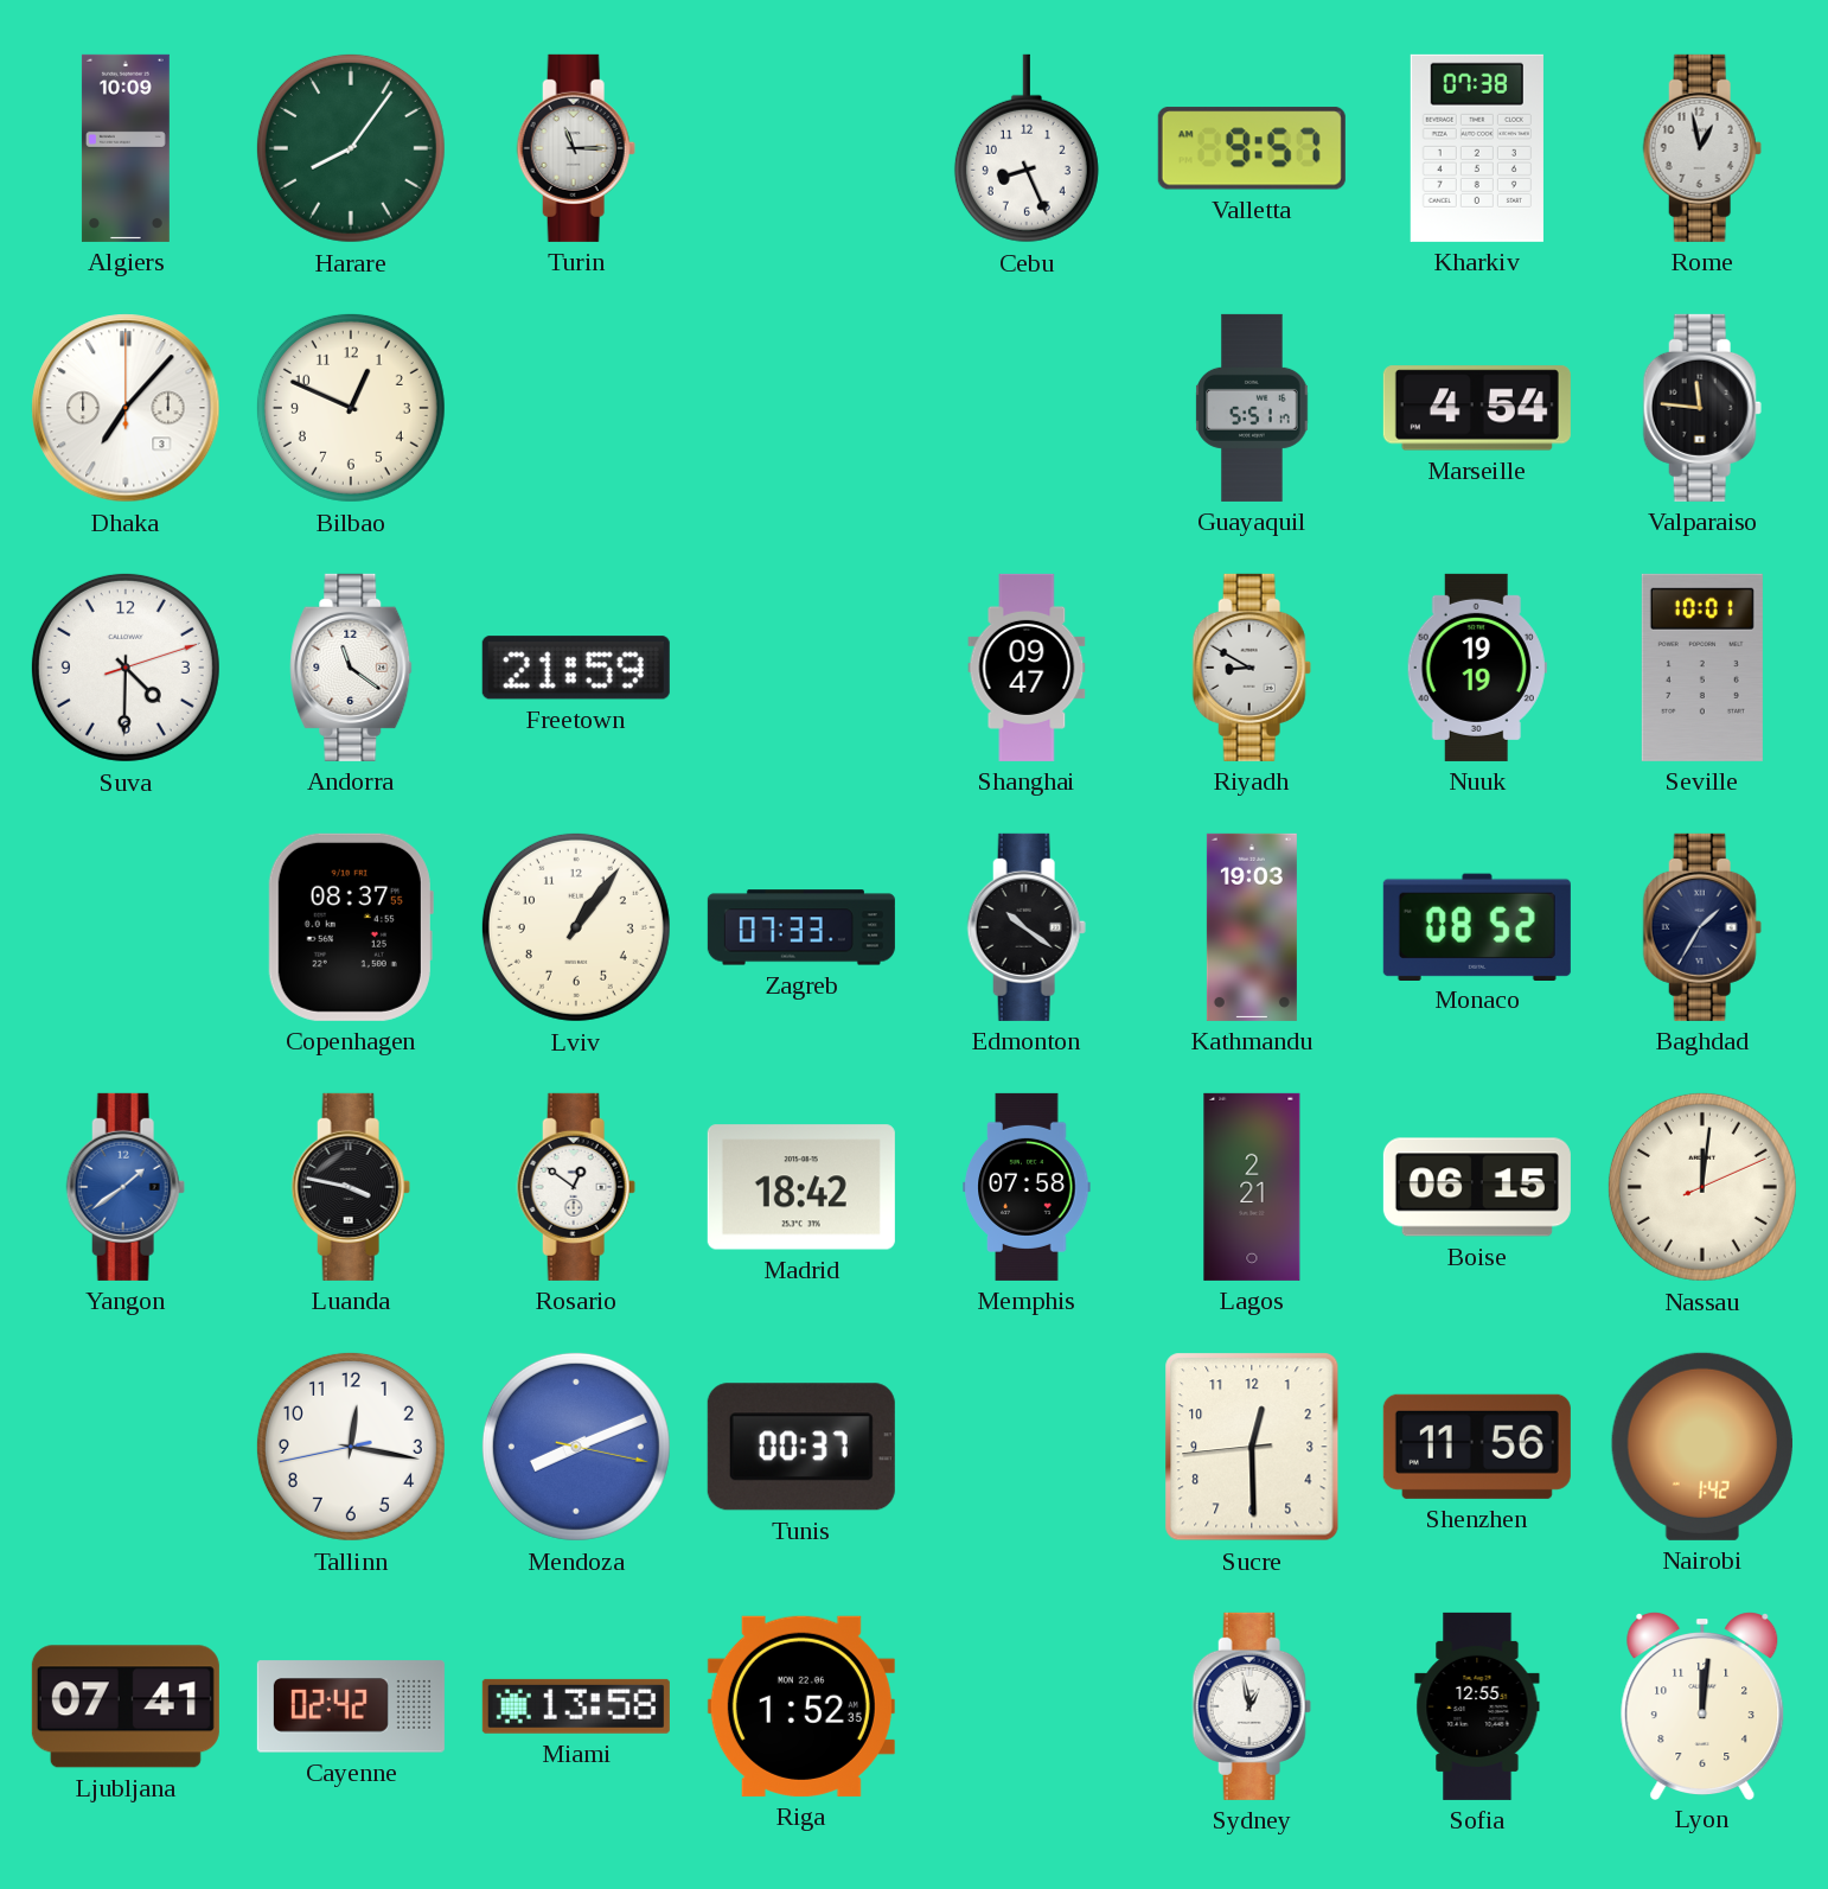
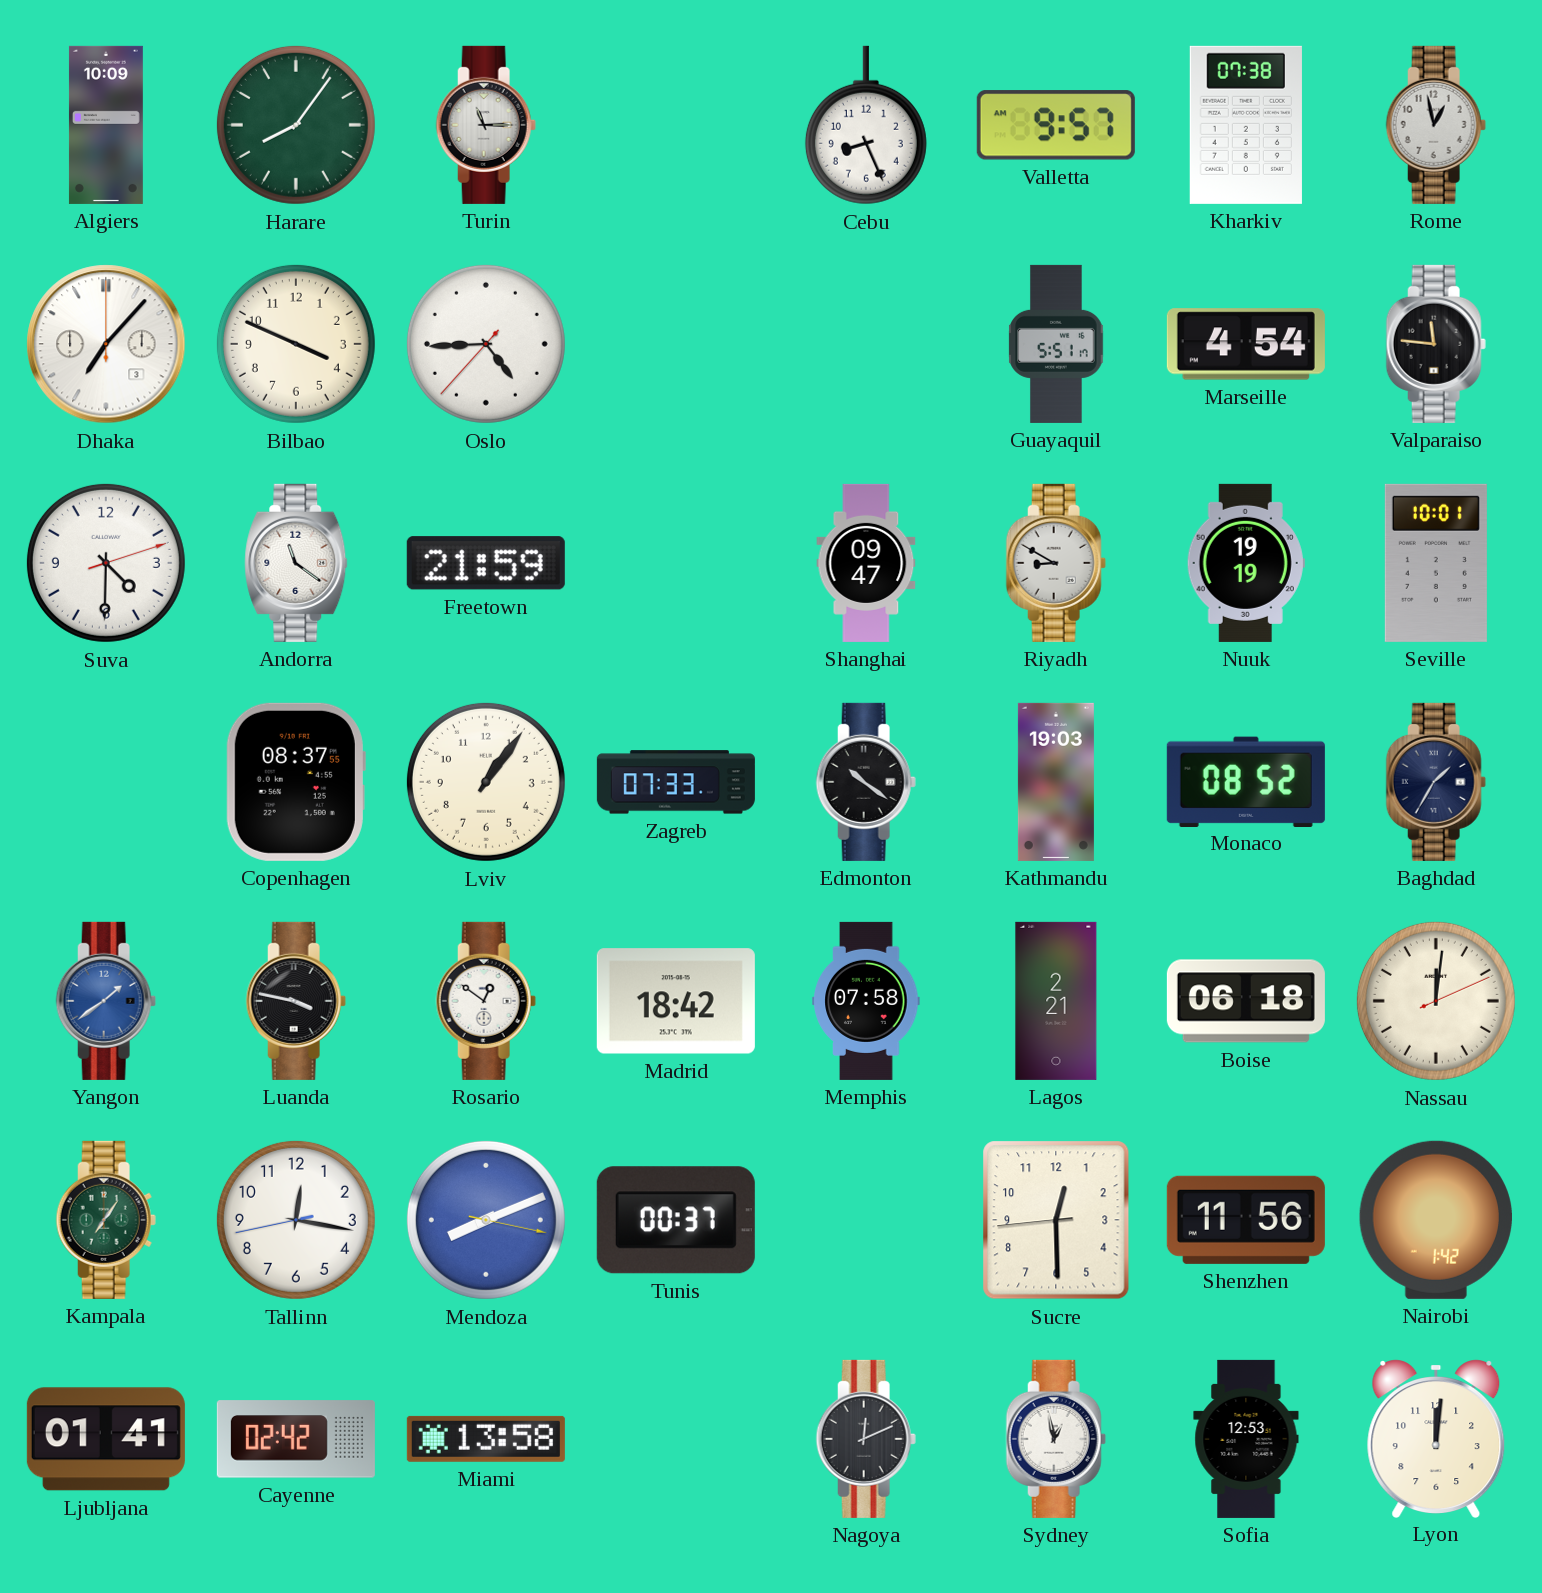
Bilbao: 12:49 -> 3:49
Oslo: none -> 4:44
Boise: 06:15 -> 06:18
Kampala: none -> 7:06
Ljubljana: 07:41 -> 01:41
Riga: 1:52 -> none
Nagoya: none -> 12:11
Sofia: 12:55 -> 12:53
